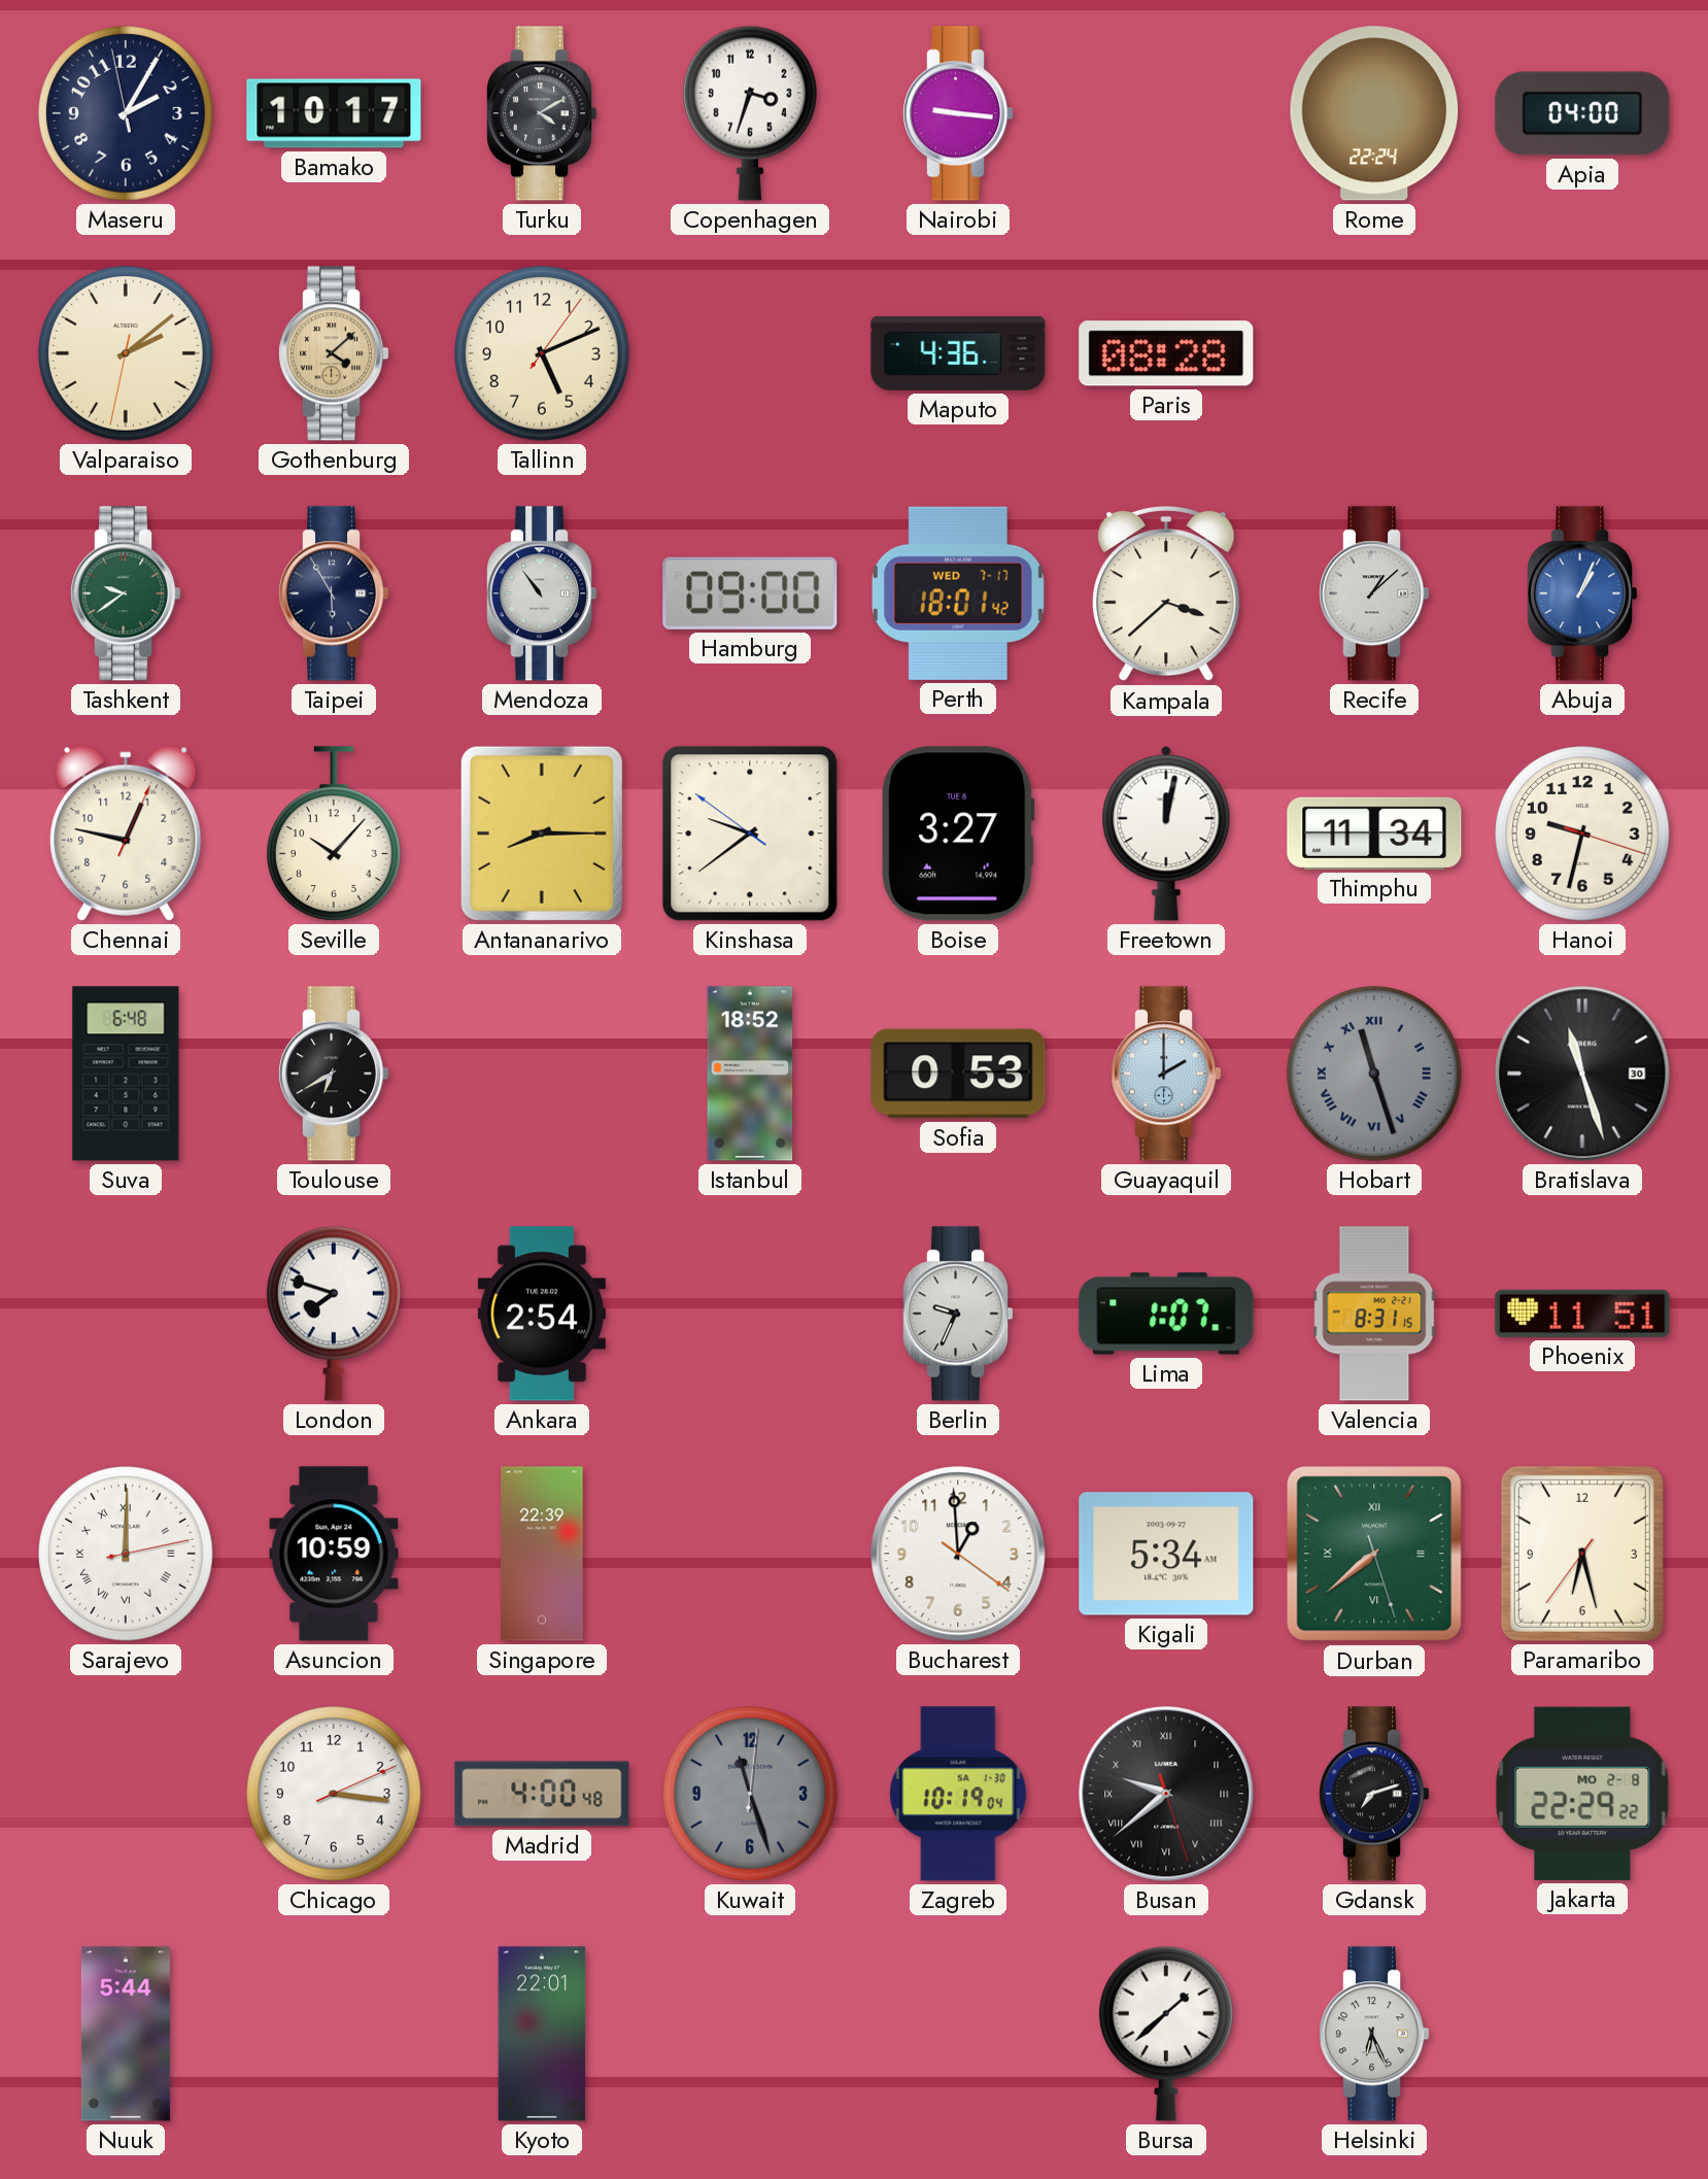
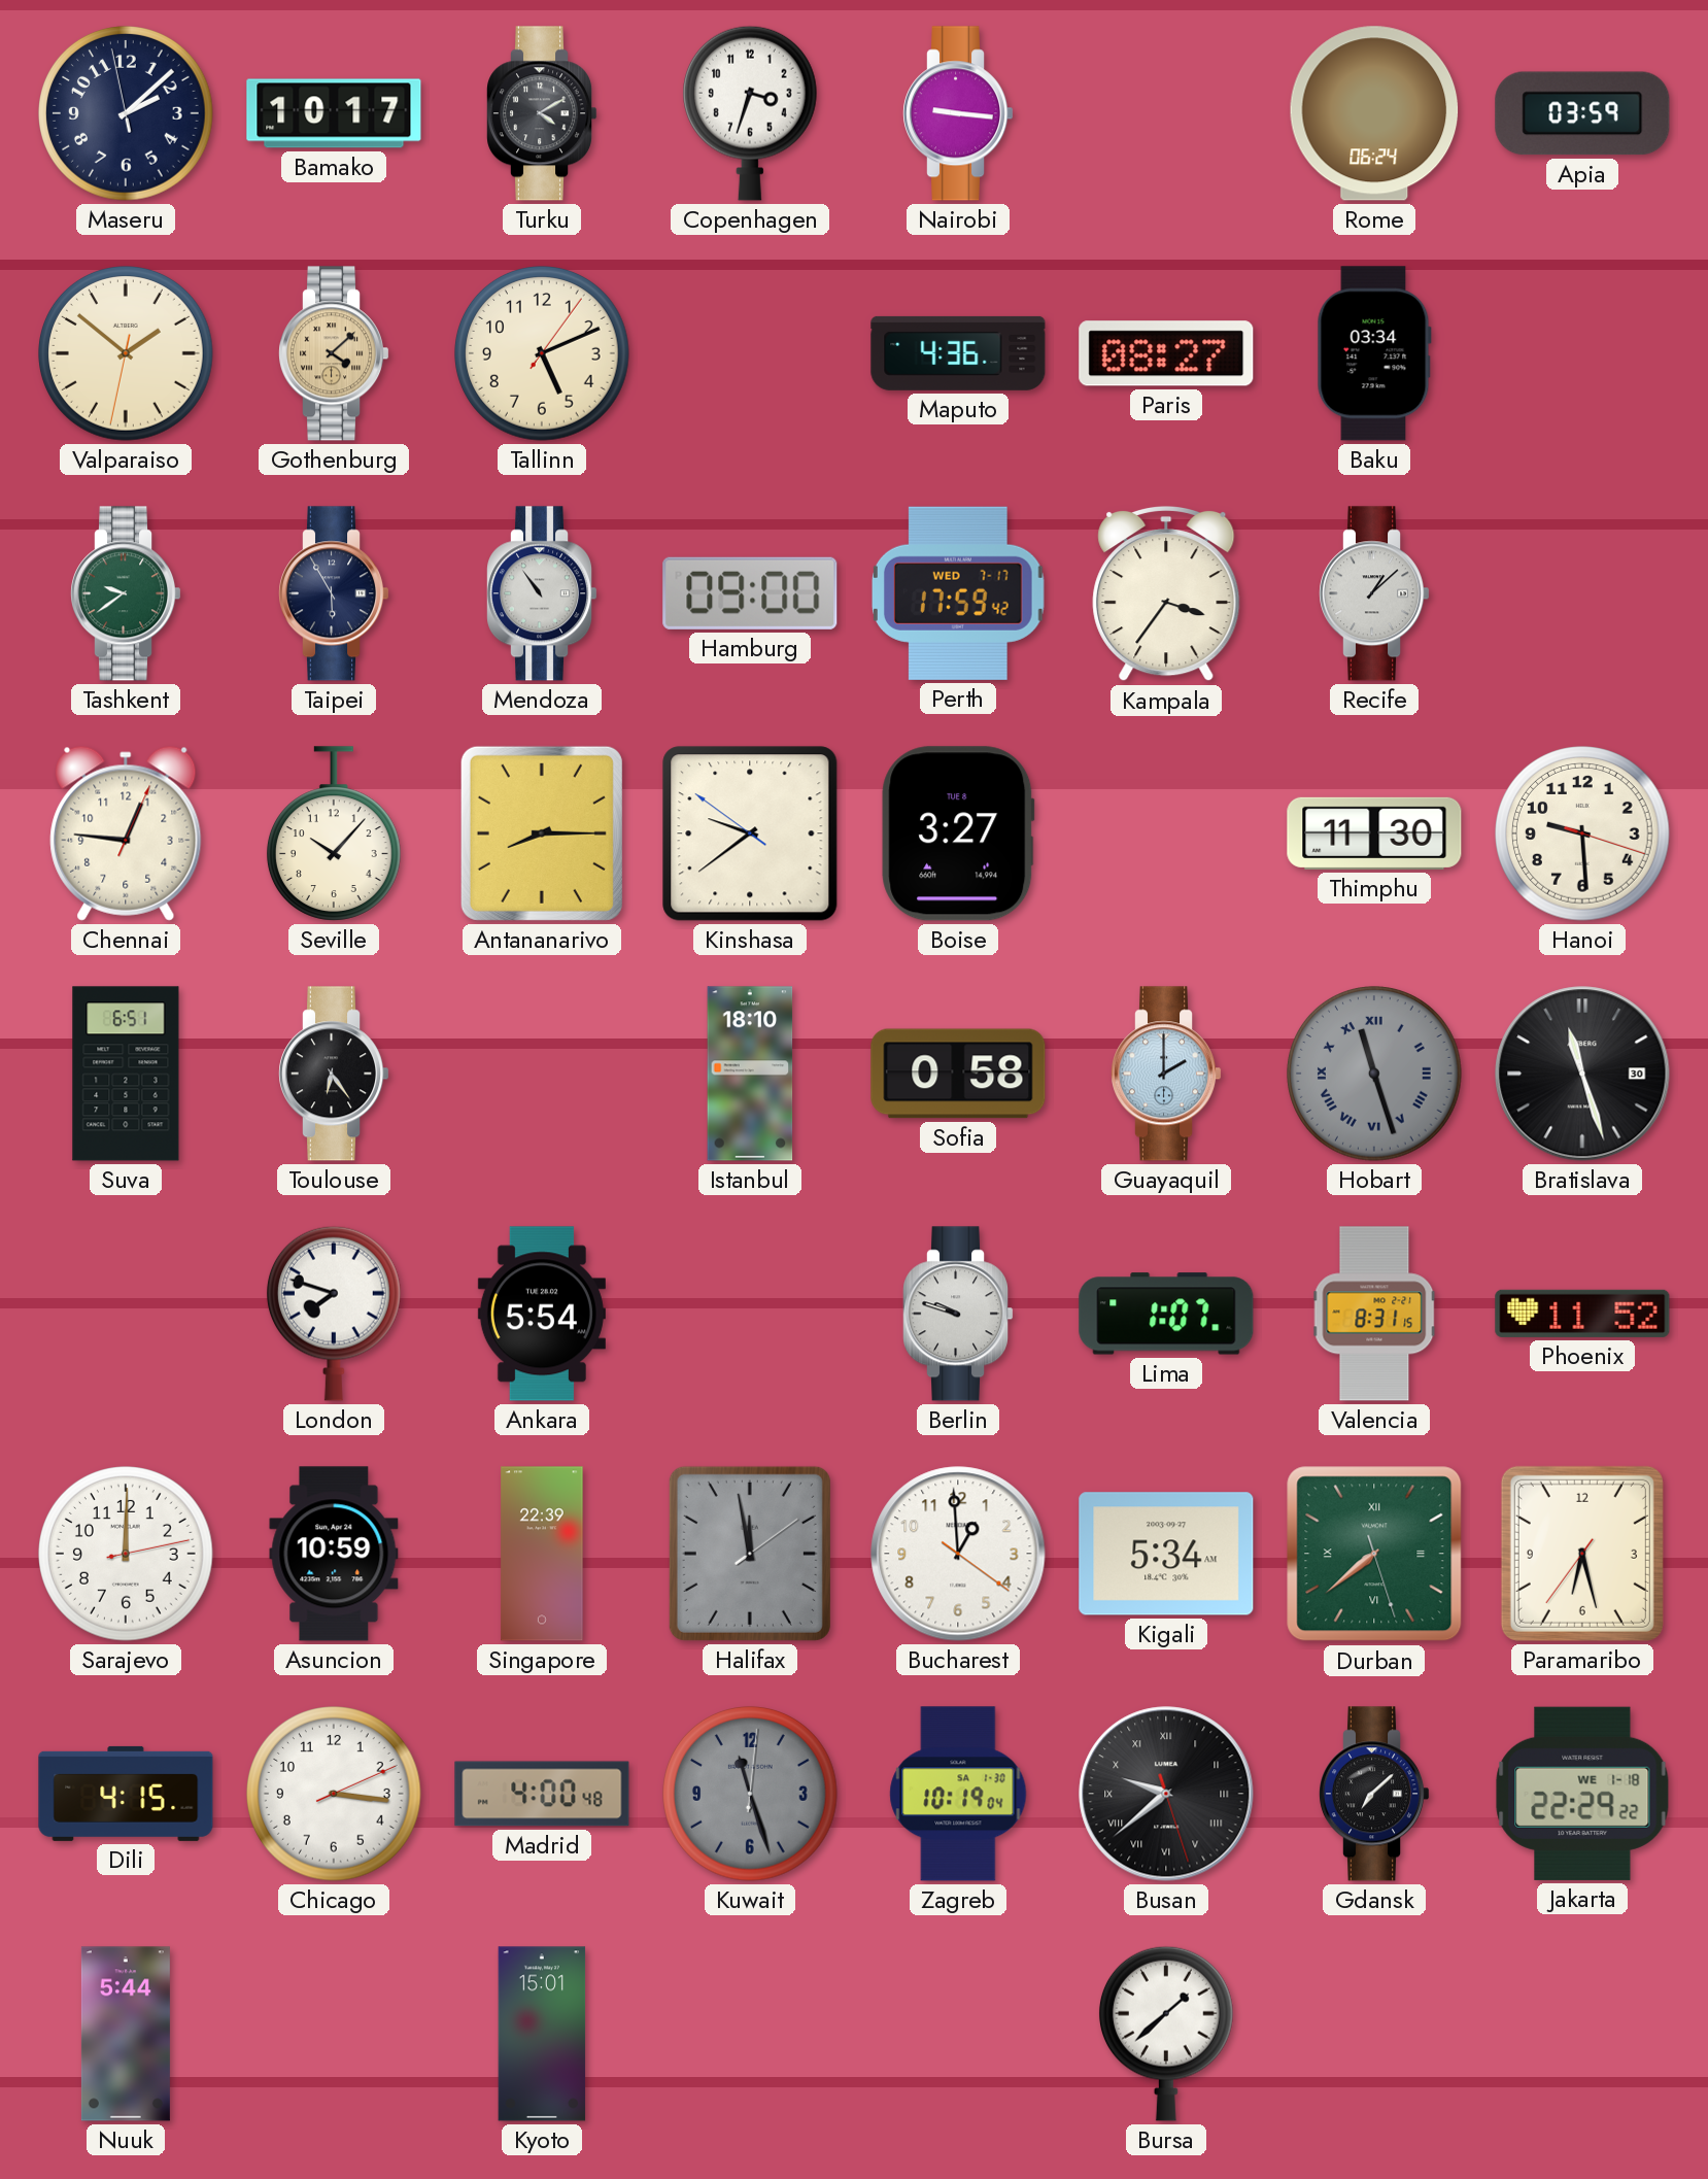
Maseru: 2:04 -> 2:07
Rome: 22:24 -> 06:24
Apia: 04:00 -> 03:59
Valparaiso: 2:08 -> 1:51
Paris: 08:28 -> 08:27
Baku: none -> 03:34
Perth: 18:01 -> 17:59
Kampala: 3:38 -> 3:36
Abuja: 1:04 -> none
Chennai: 12:47 -> 12:46
Freetown: 12:02 -> none
Thimphu: 11:34 -> 11:30
Hanoi: 9:32 -> 9:29
Suva: 6:48 -> 6:51
Toulouse: 6:40 -> 6:24
Istanbul: 18:52 -> 18:10
Sofia: 0:53 -> 0:58
Ankara: 2:54 -> 5:54
Berlin: 9:34 -> 9:48
Phoenix: 11:51 -> 11:52
Sarajevo numerals: Roman -> Arabic
Halifax: none -> 11:58
Dili: none -> 4:15
Gdansk: 7:12 -> 7:08
Jakarta date: MO 2-8 -> WE 1-18
Kyoto: 22:01 -> 15:01
Helsinki: 6:26 -> none
